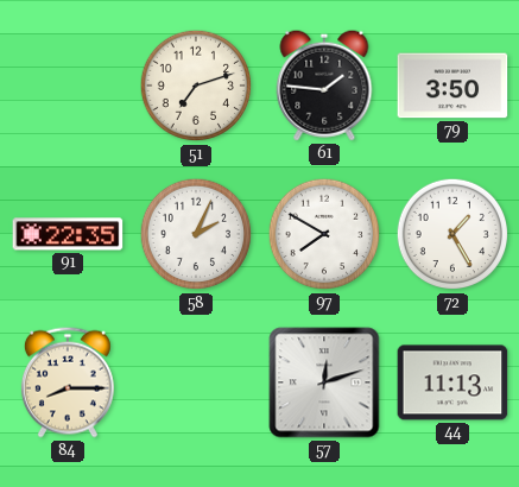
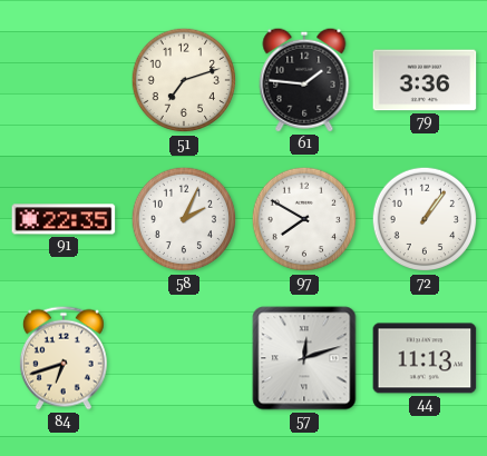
79: 3:50 -> 3:36
72: 1:25 -> 1:06
84: 8:15 -> 6:42
